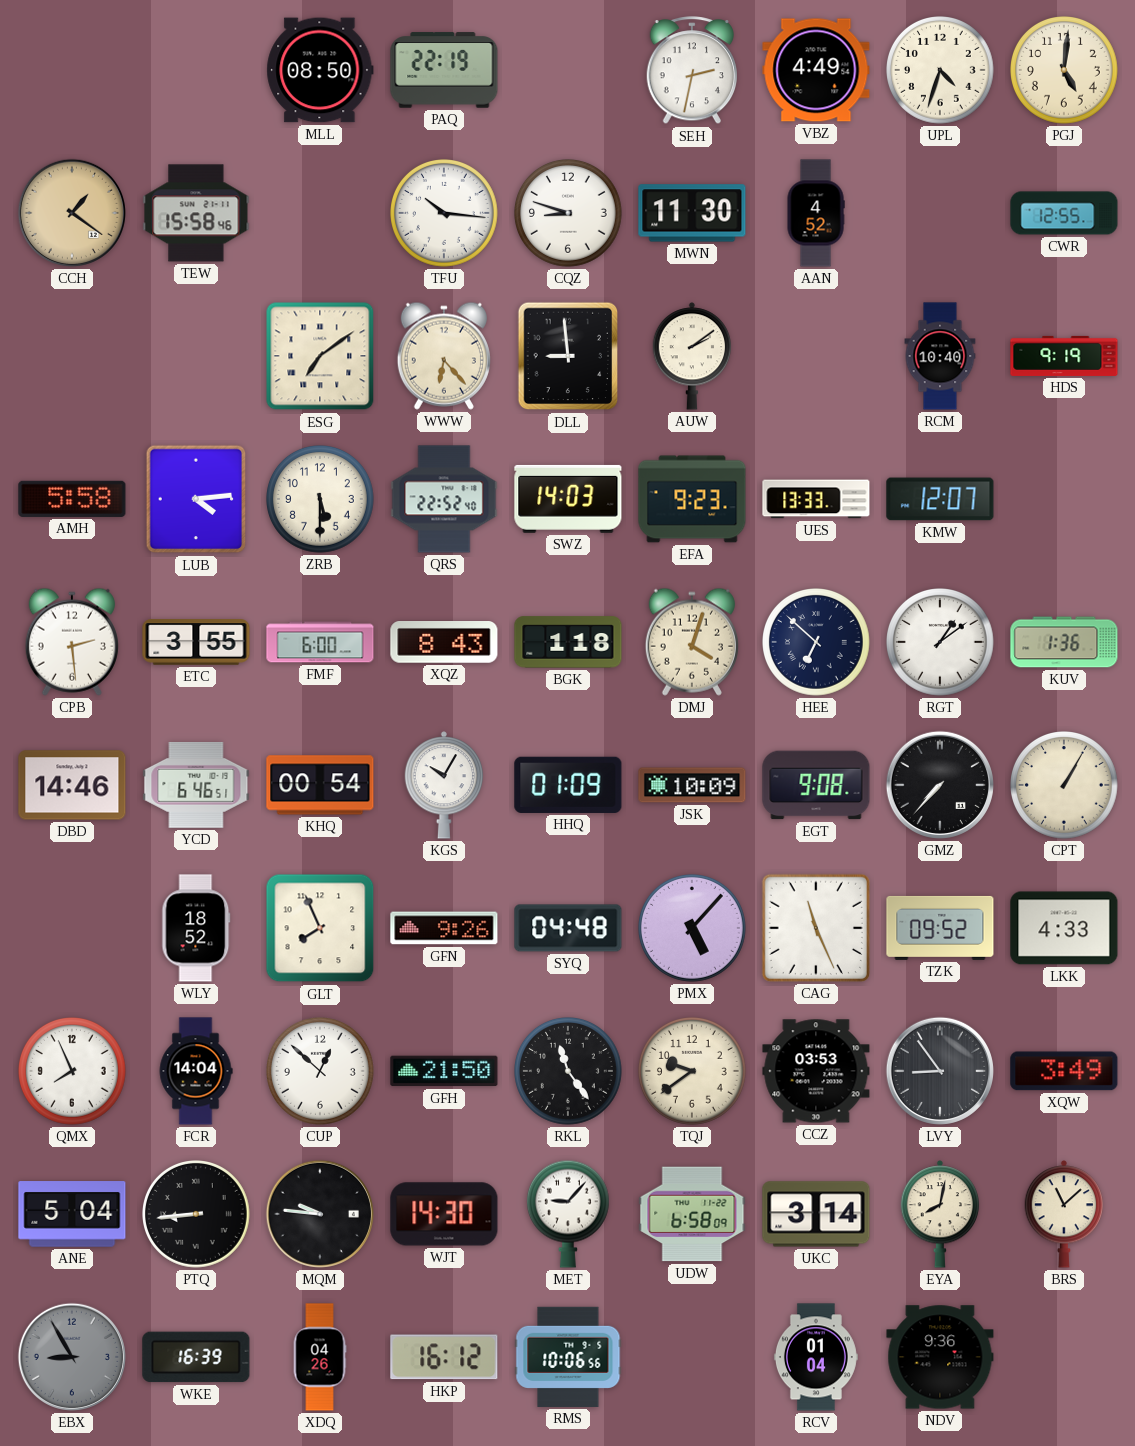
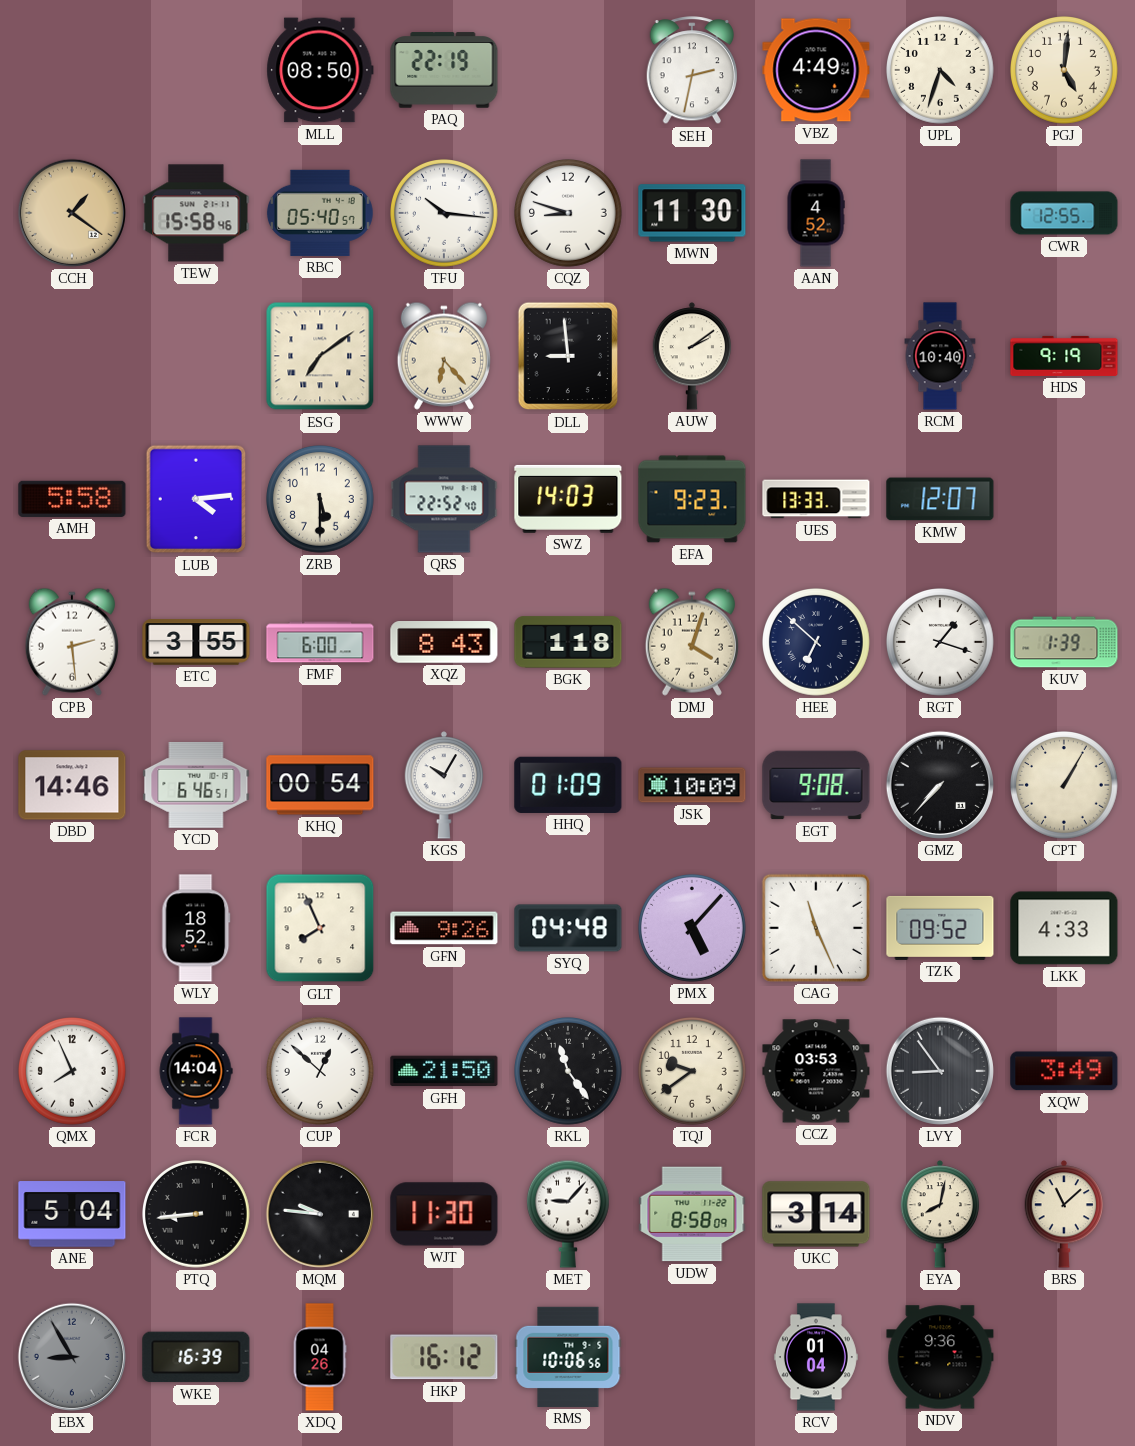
RBC: none -> 05:40
RGT: 1:09 -> 1:18
KUV: 1:36 -> 1:39
WJT: 14:30 -> 11:30
UDW: 6:58 -> 8:58
